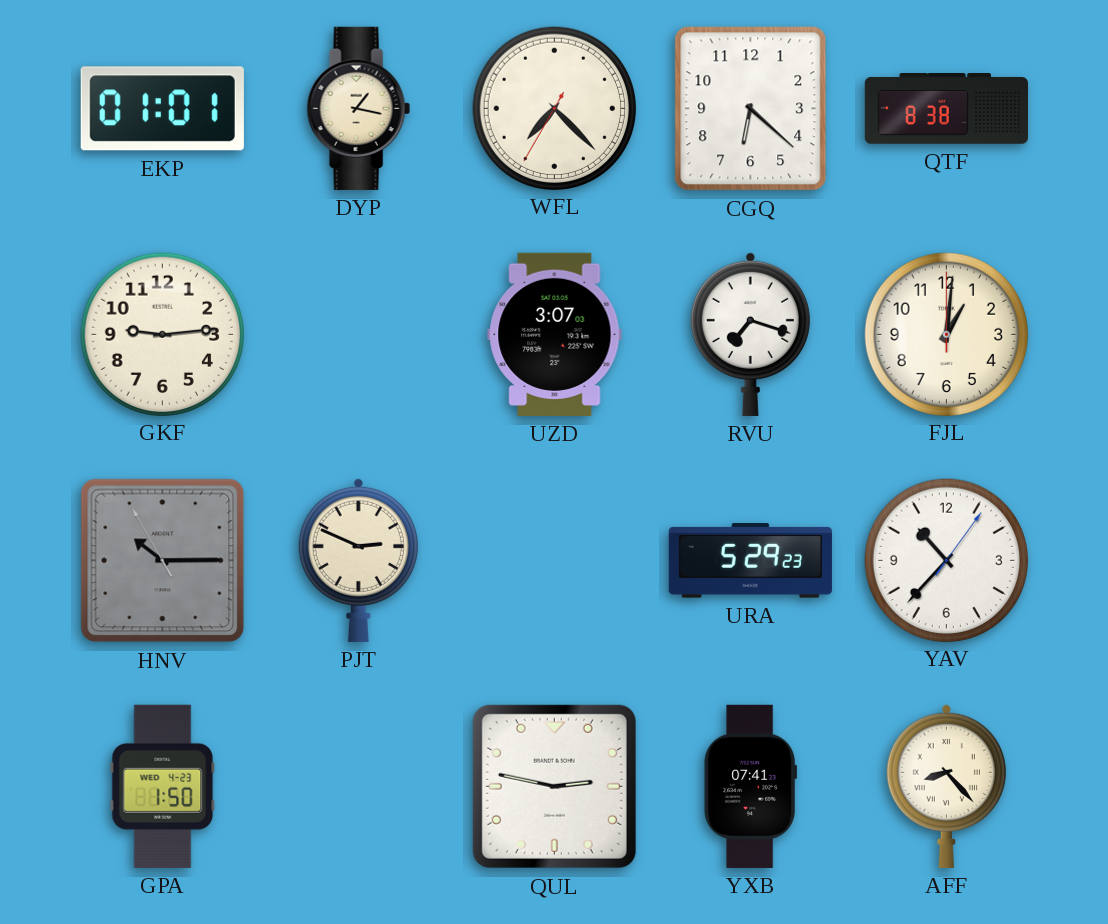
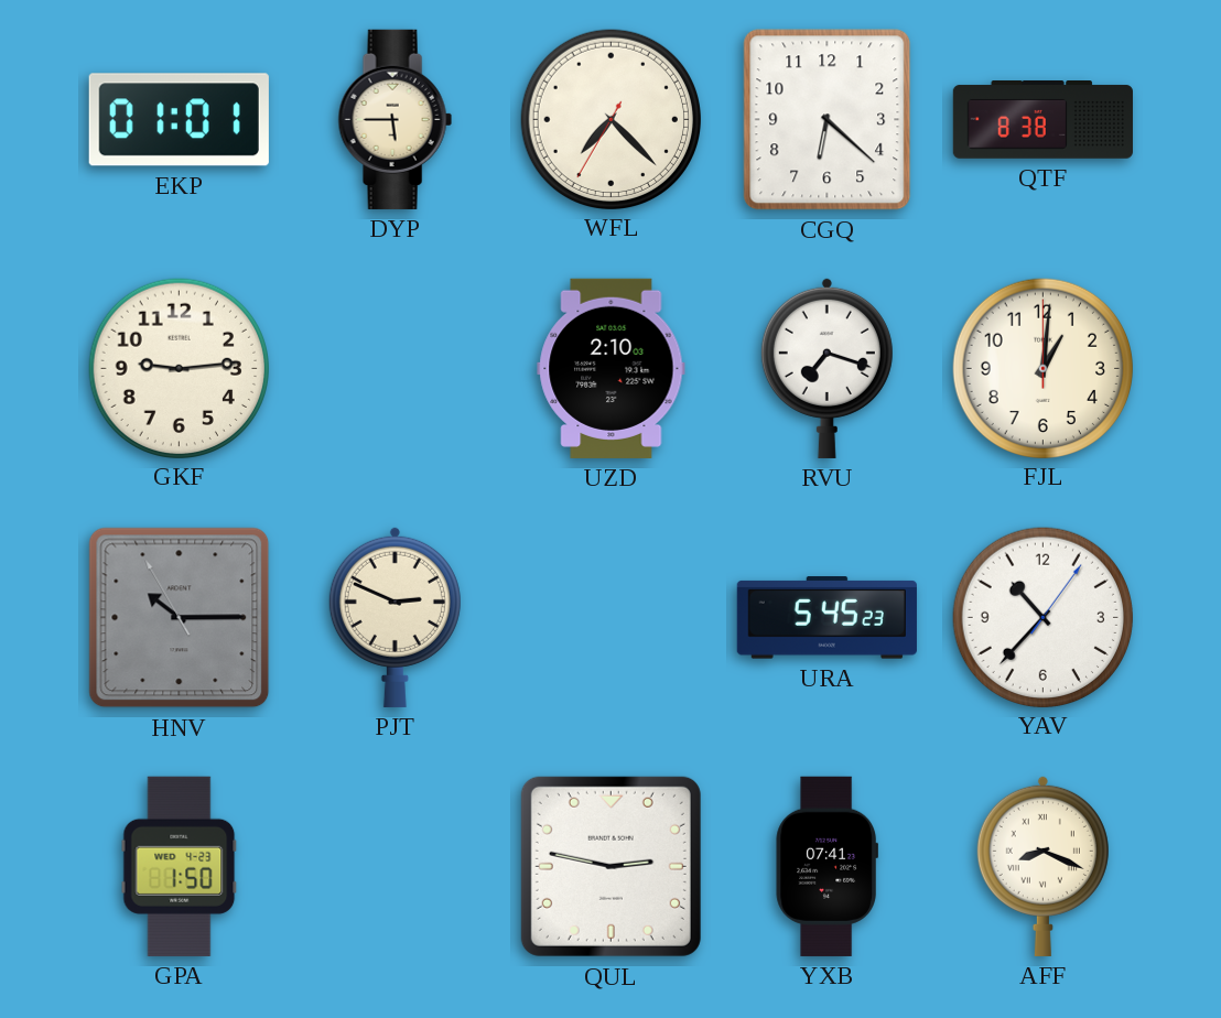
DYP: 1:17 -> 5:45
UZD: 3:07 -> 2:10
URA: 5:29 -> 5:45
AFF: 8:23 -> 8:19
